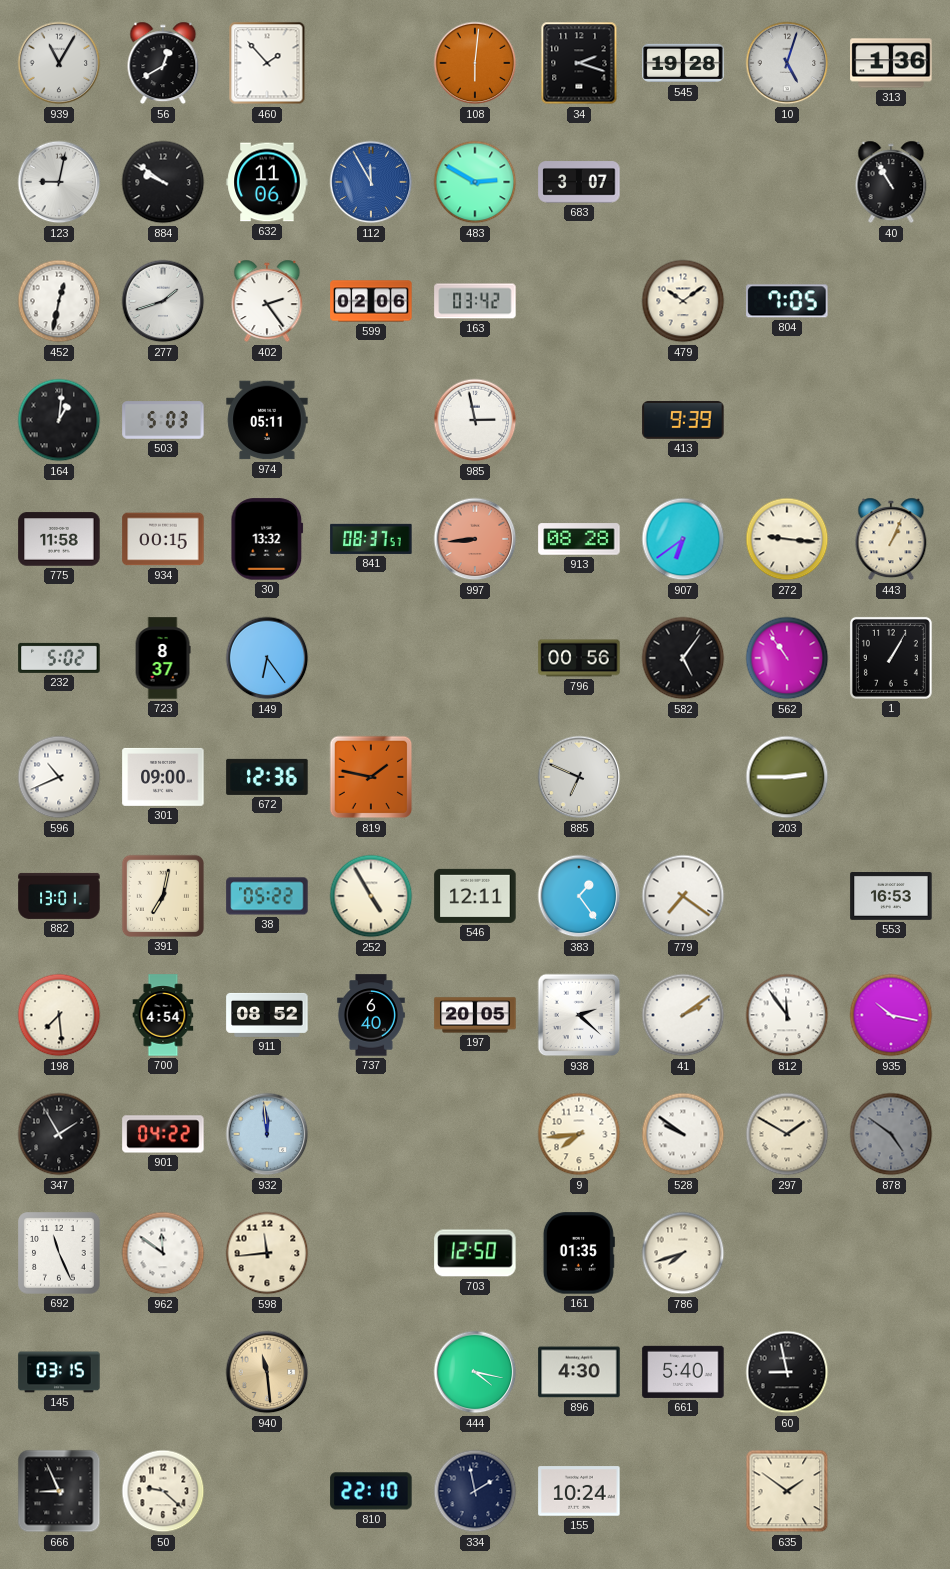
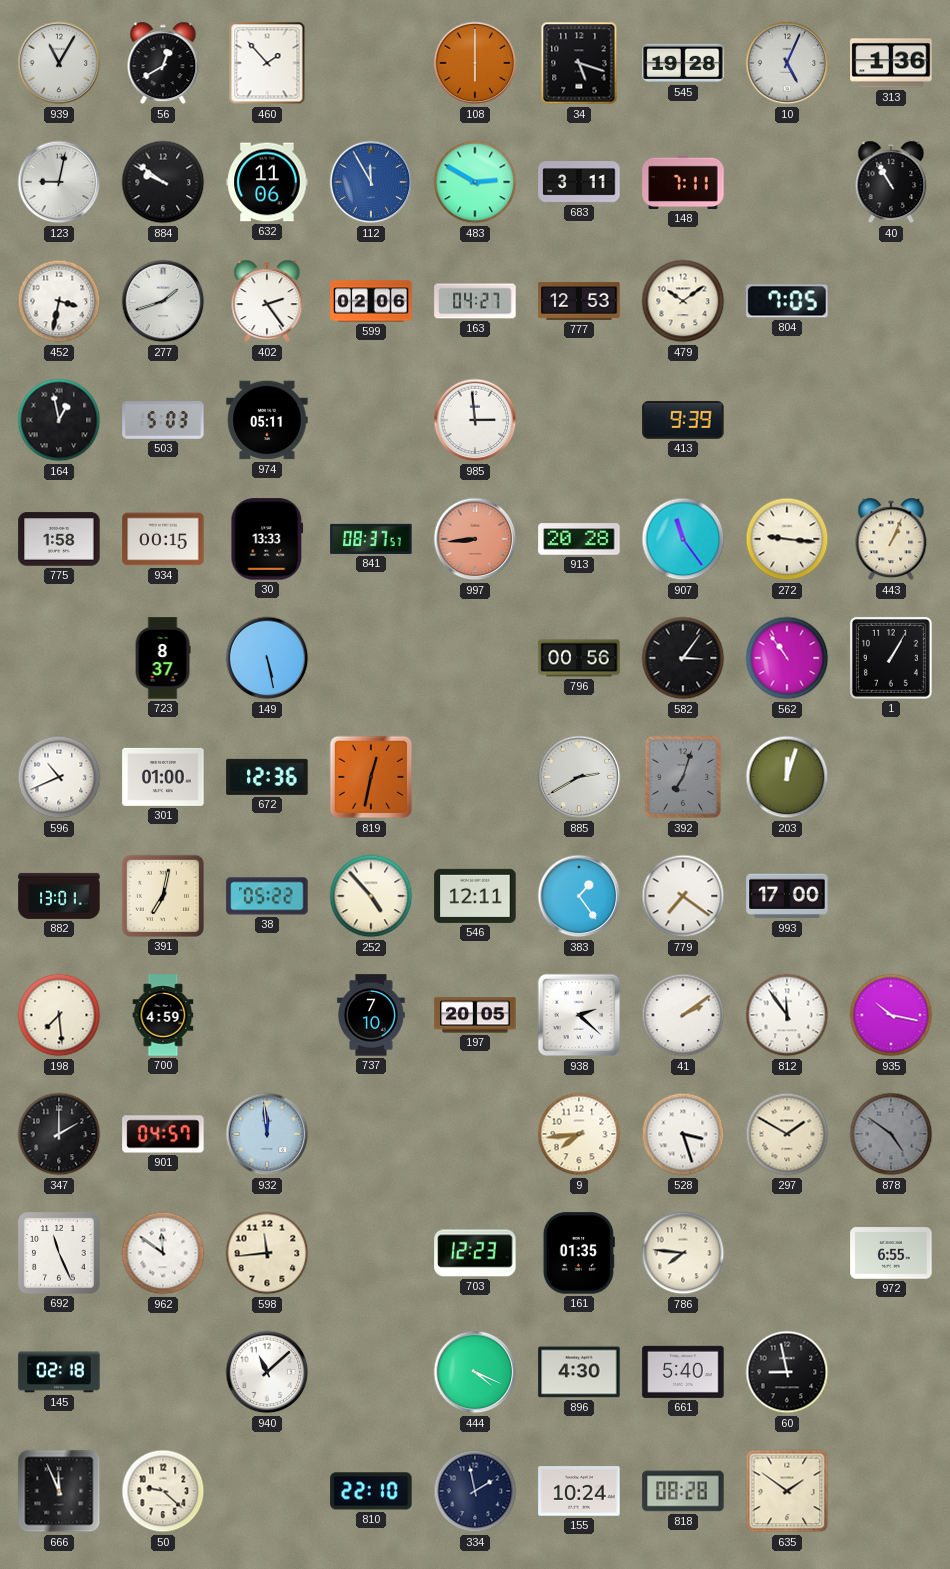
108: 6:01 -> 6:00
34: 2:18 -> 5:18
10: 5:03 -> 5:04
683: 3:07 -> 3:11
148: none -> 7:11
452: 12:32 -> 3:32
163: 03:42 -> 04:27
777: none -> 12:53
164: 1:01 -> 12:58
985: 2:58 -> 2:59
775: 11:58 -> 1:58
30: 13:32 -> 13:33
913: 08:28 -> 20:28
907: 6:39 -> 11:24
232: 5:02 -> none
149: 6:24 -> 5:28
582: 5:06 -> 3:06
301: 09:00 -> 01:00
819: 1:47 -> 12:32
885: 6:49 -> 2:40
392: none -> 7:03
203: 2:45 -> 12:03
252: 4:55 -> 4:53
993: none -> 17:00
553: 16:53 -> none
700: 4:54 -> 4:59
911: 08:52 -> none
737: 6:40 -> 7:10
347: 1:55 -> 2:00
901: 04:22 -> 04:57
528: 9:51 -> 3:27
703: 12:50 -> 12:23
786: 7:42 -> 7:46
972: none -> 6:55
145: 03:15 -> 02:18
940: 11:29 -> 11:08
940 dial: champagne -> white
444: 4:17 -> 4:19
666: 8:56 -> 11:56
818: none -> 08:28
